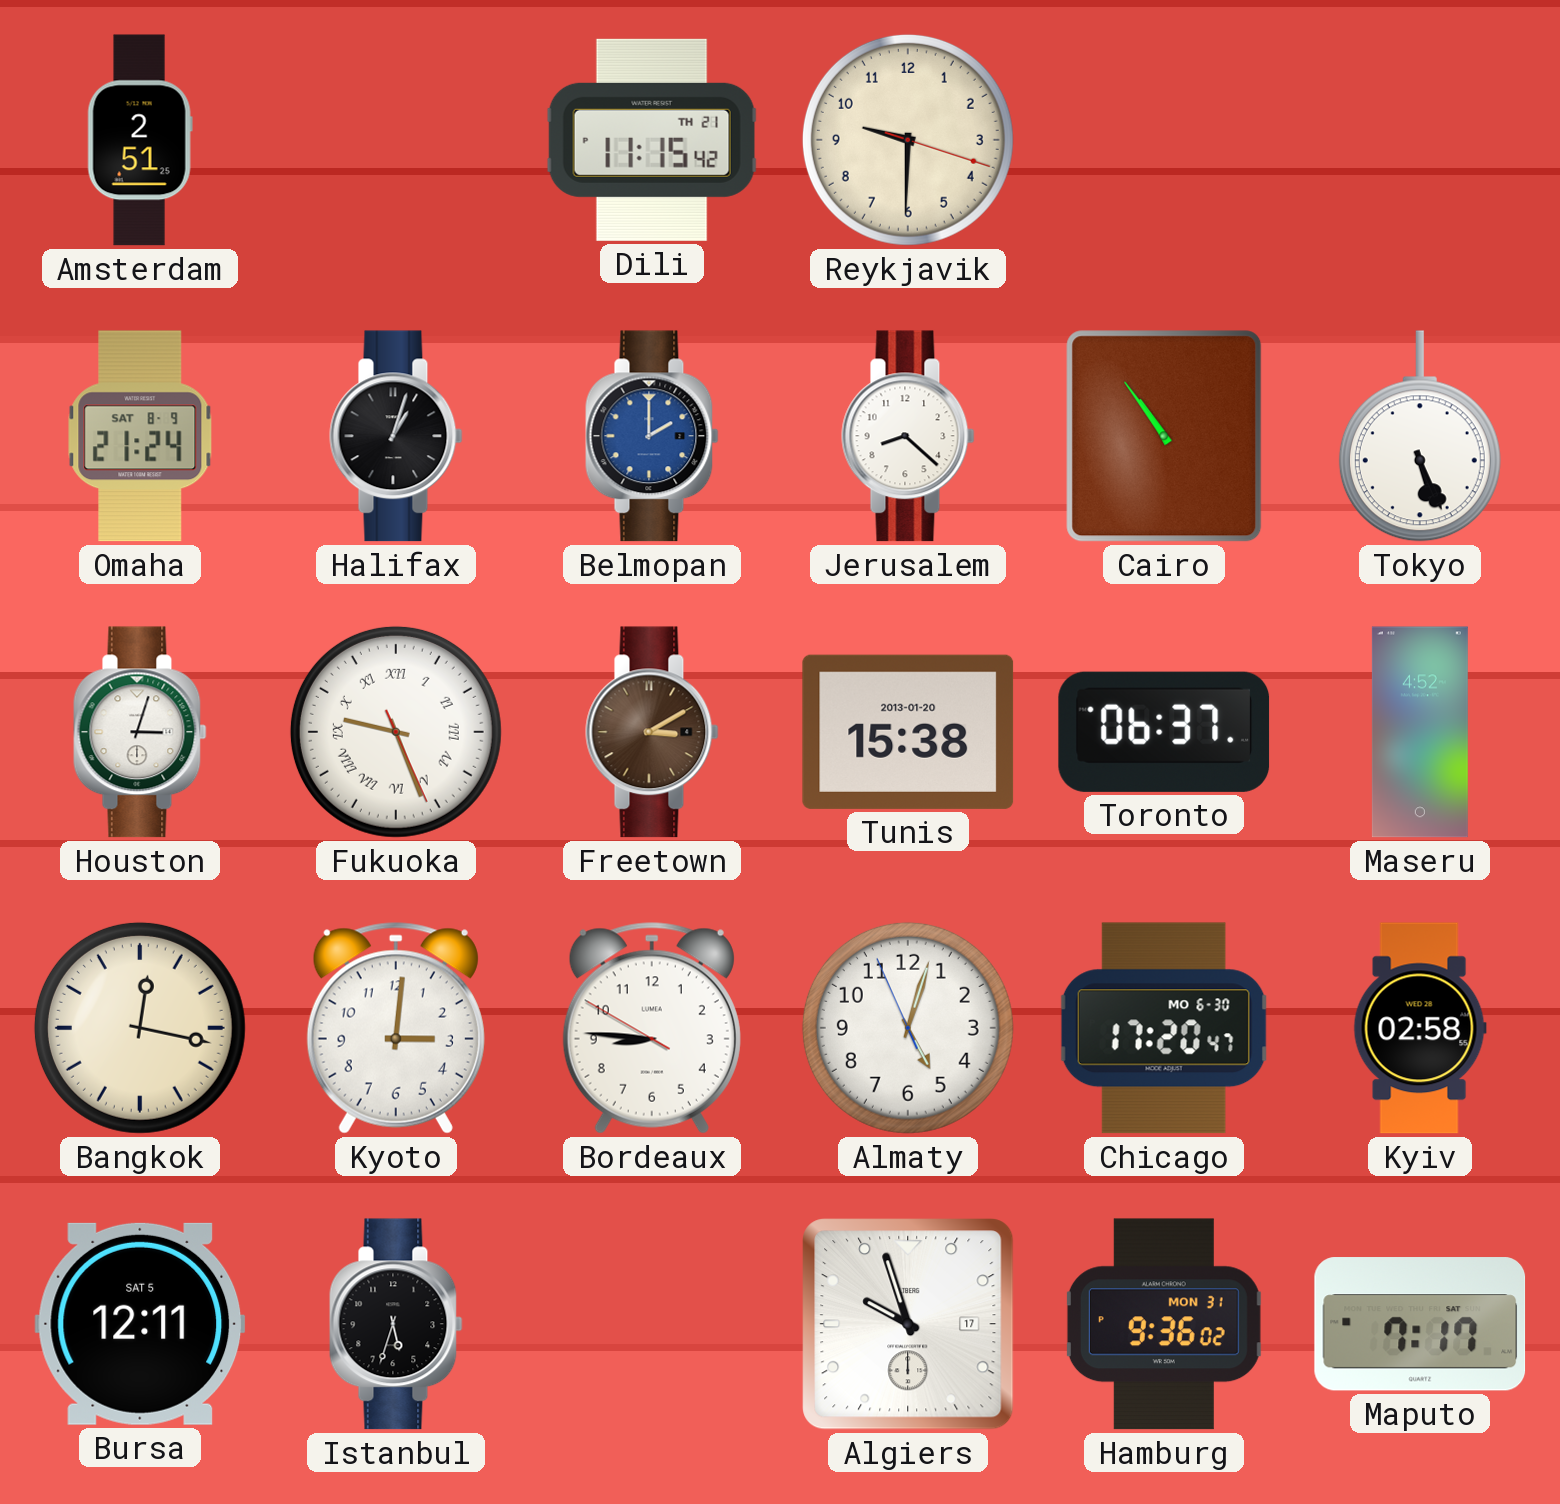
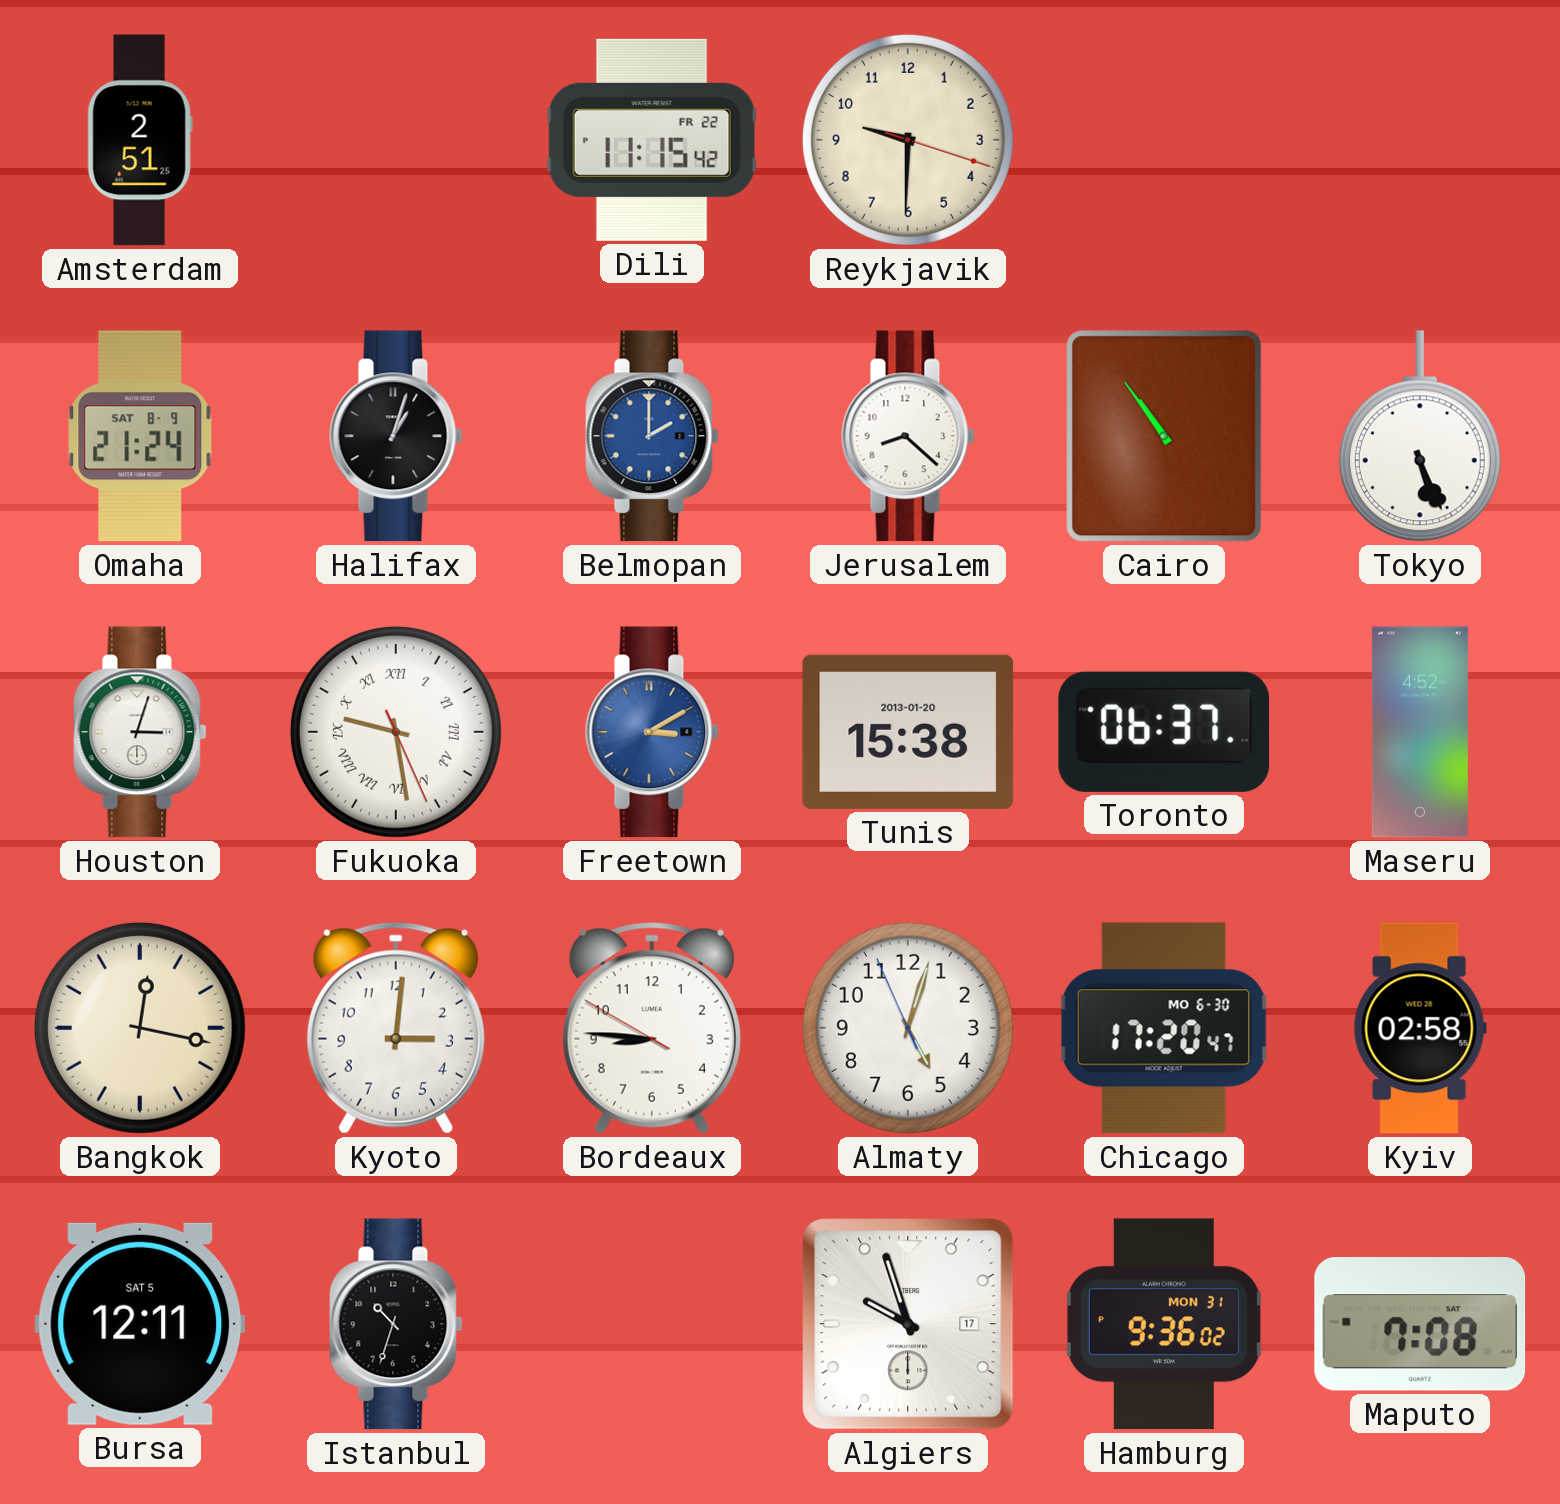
Dili date: TH 21 -> FR 22
Fukuoka: 9:26 -> 9:28
Freetown dial: brown -> blue
Istanbul: 5:33 -> 10:33
Maputo: 7:17 -> 7:08
